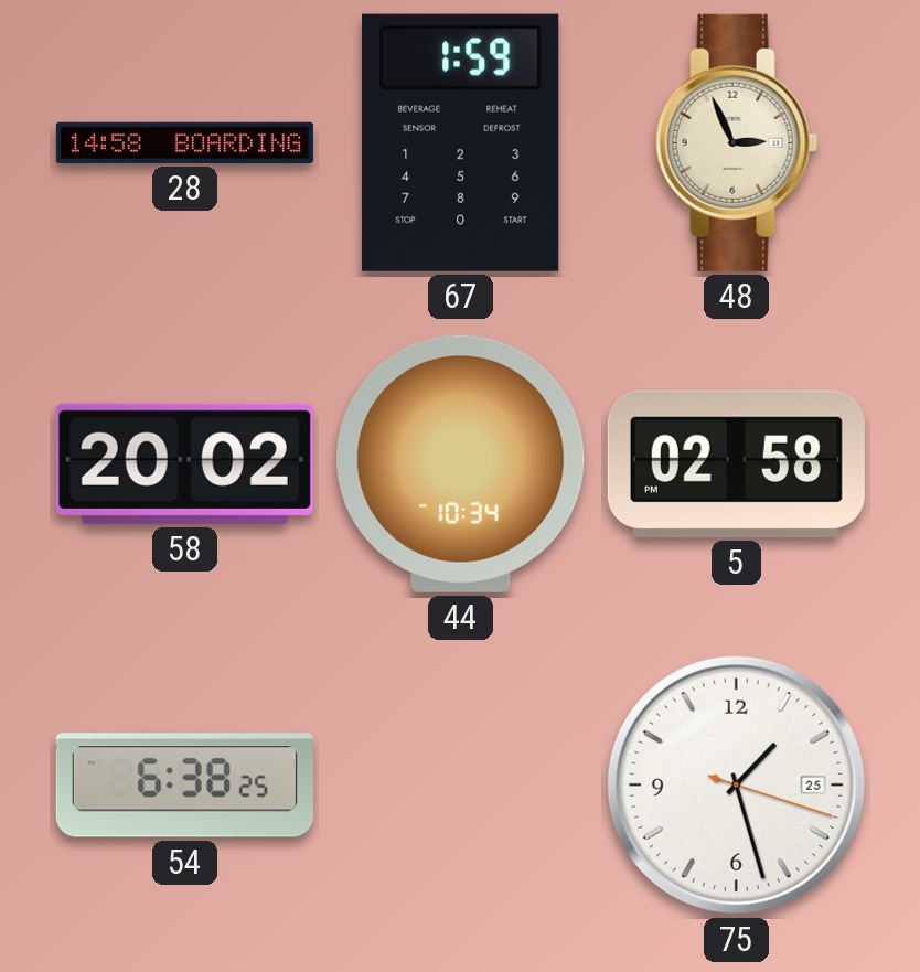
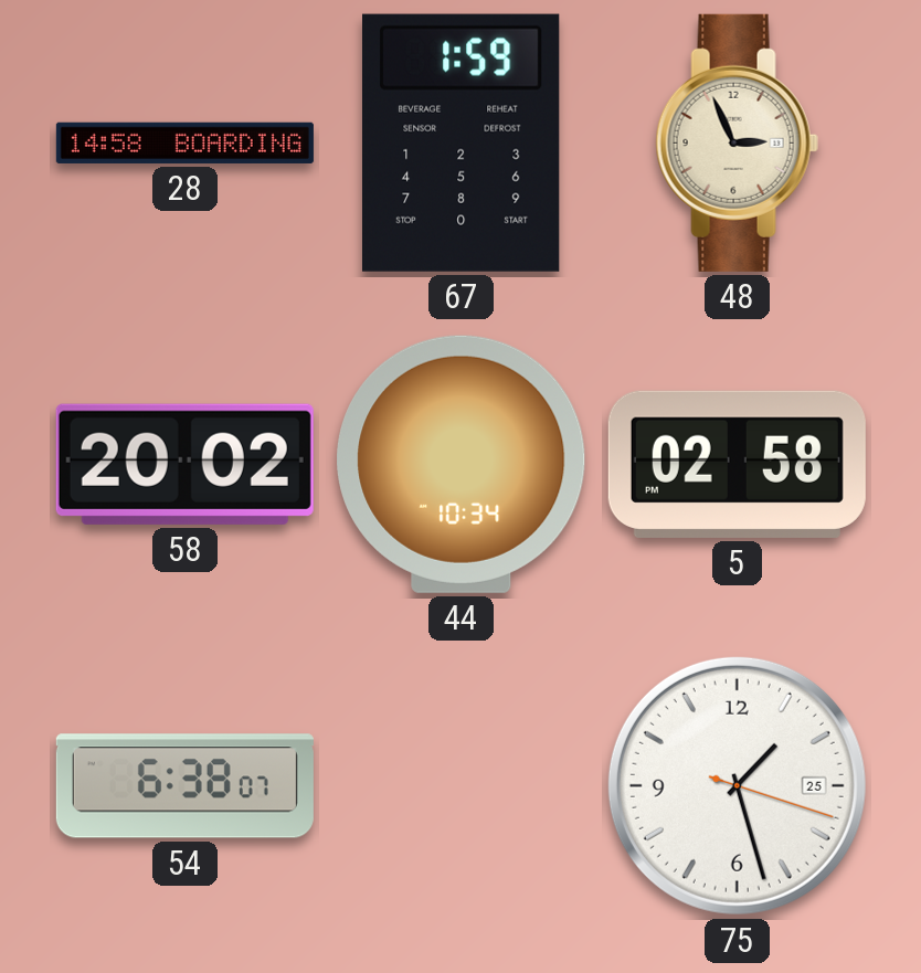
54: 6:38:25 -> 6:38:07
